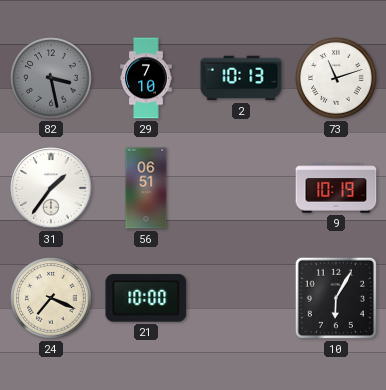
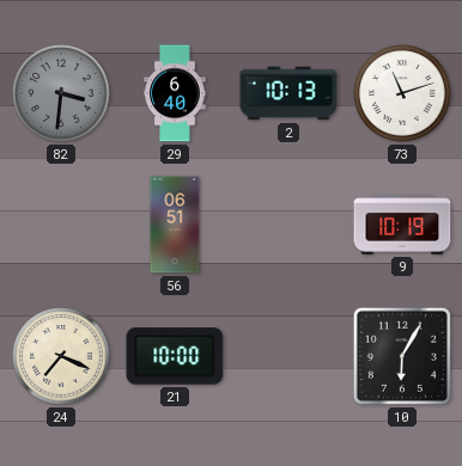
82: 3:28 -> 3:31
29: 7:10 -> 6:40
31: 1:36 -> none
